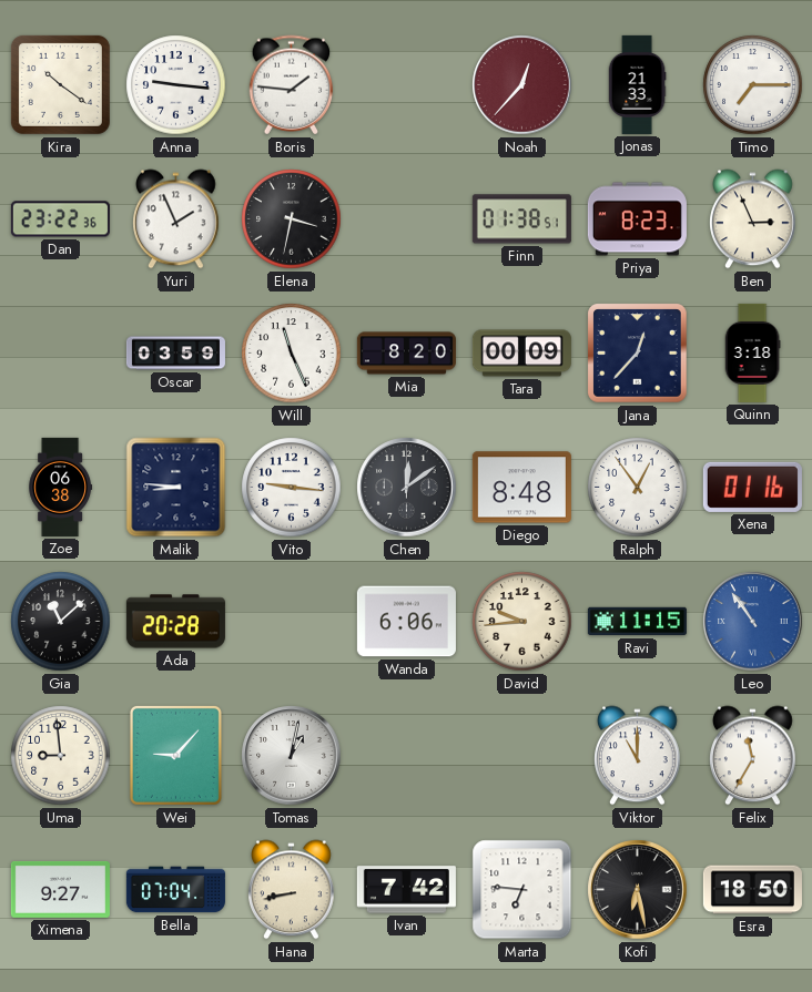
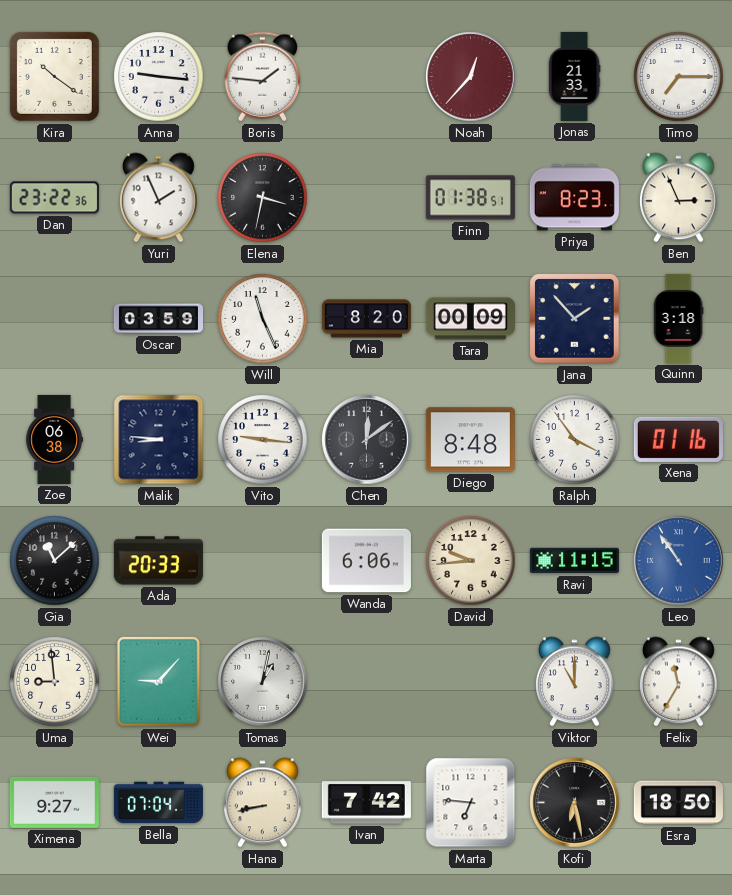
Jana: 12:37 -> 1:53
Ralph: 12:54 -> 3:54
Ada: 20:28 -> 20:33
